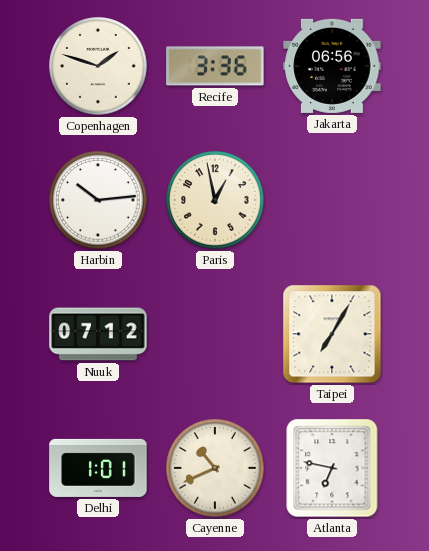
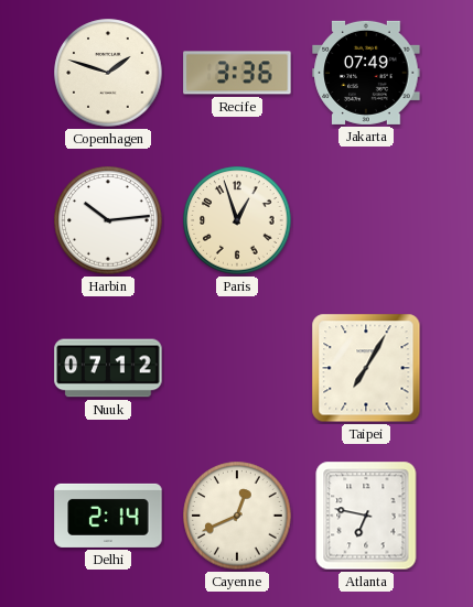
Jakarta: 06:56 -> 07:49
Paris: 12:58 -> 12:57
Delhi: 1:01 -> 2:14
Cayenne: 10:41 -> 12:41
